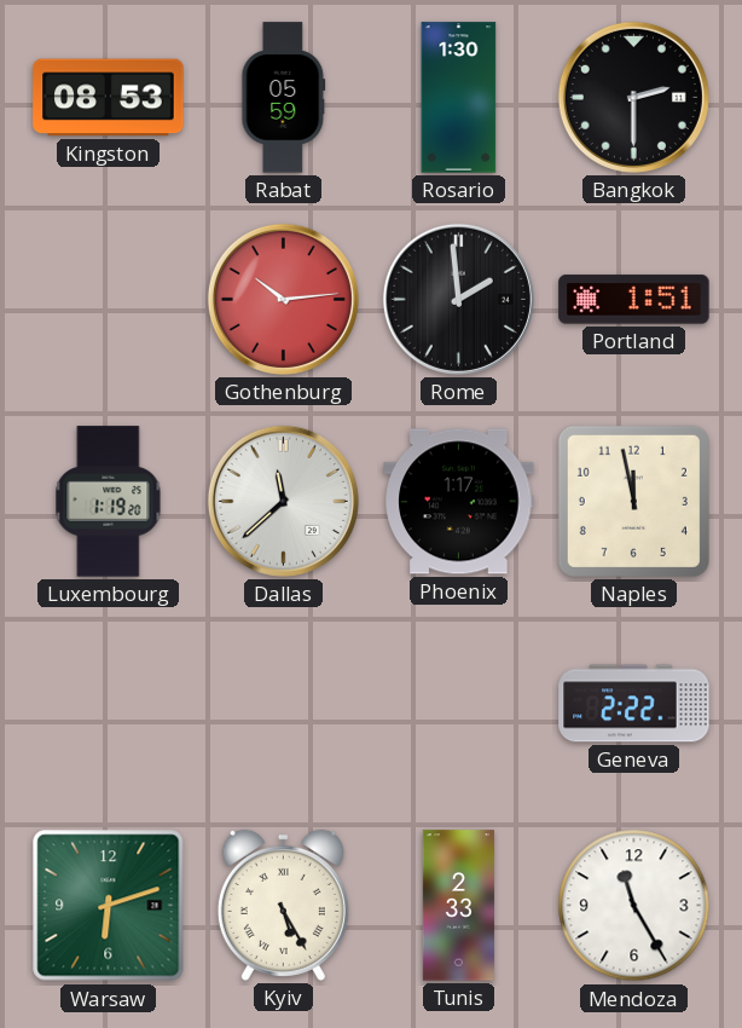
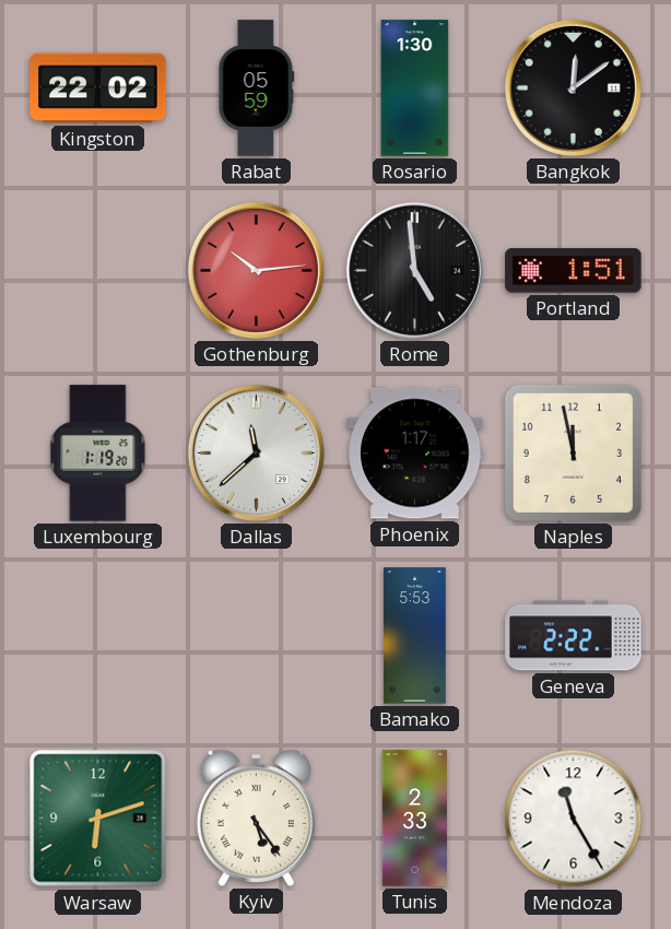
Kingston: 08:53 -> 22:02
Bangkok: 2:30 -> 12:09
Rome: 1:59 -> 4:59
Bamako: none -> 5:53
Kyiv: 5:25 -> 5:24
